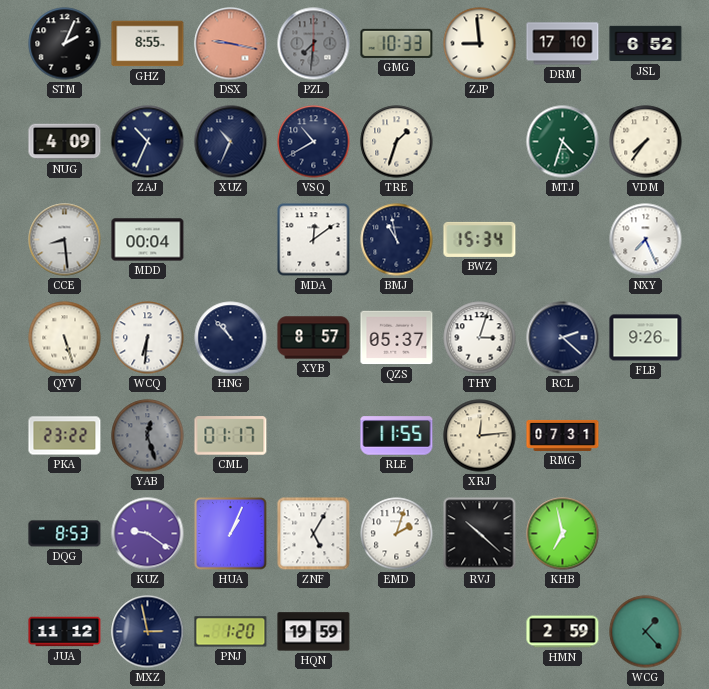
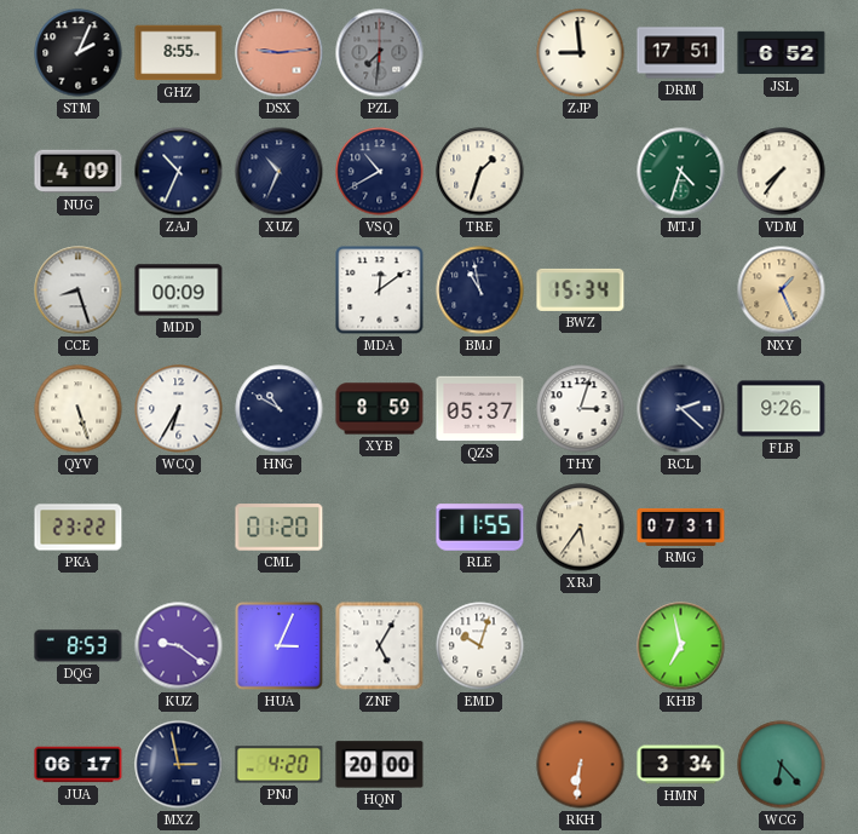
DSX: 9:17 -> 9:14
GMG: 10:33 -> none
DRM: 17:10 -> 17:51
CCE: 8:29 -> 8:27
MDD: 00:04 -> 00:09
NXY: 7:26 -> 1:26
NXY dial: white -> champagne
WCQ: 6:31 -> 6:35
HNG: 10:53 -> 10:50
XYB: 8:57 -> 8:59
YAB: 12:27 -> none
CML: 01:17 -> 01:20
XRJ: 12:14 -> 5:36
HUA: 1:04 -> 3:04
EMD: 2:03 -> 10:03
RVJ: 10:22 -> none
JUA: 11:12 -> 06:17
PNJ: 1:20 -> 4:20
HQN: 19:59 -> 20:00
RKH: none -> 6:31
HMN: 2:59 -> 3:34
WCG: 1:23 -> 6:23
